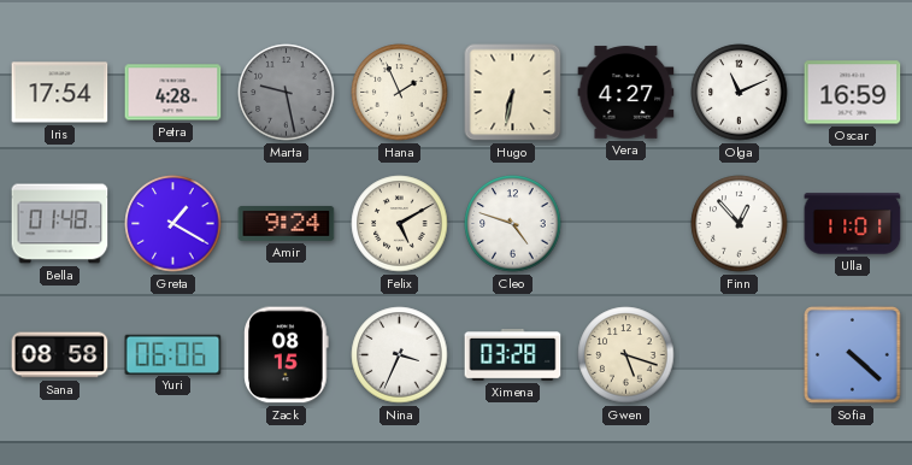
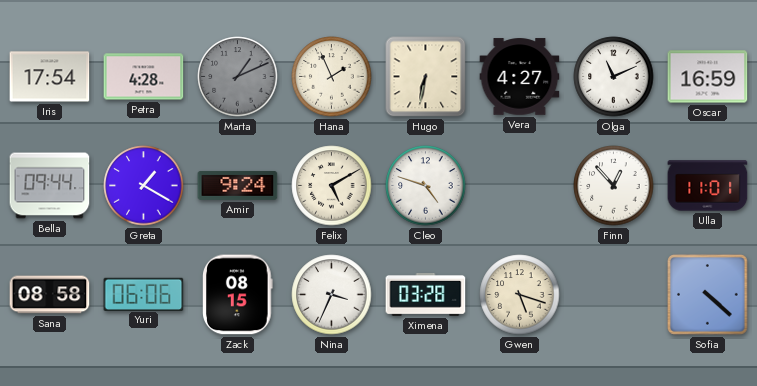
Marta: 9:28 -> 1:11
Bella: 01:48 -> 09:44
